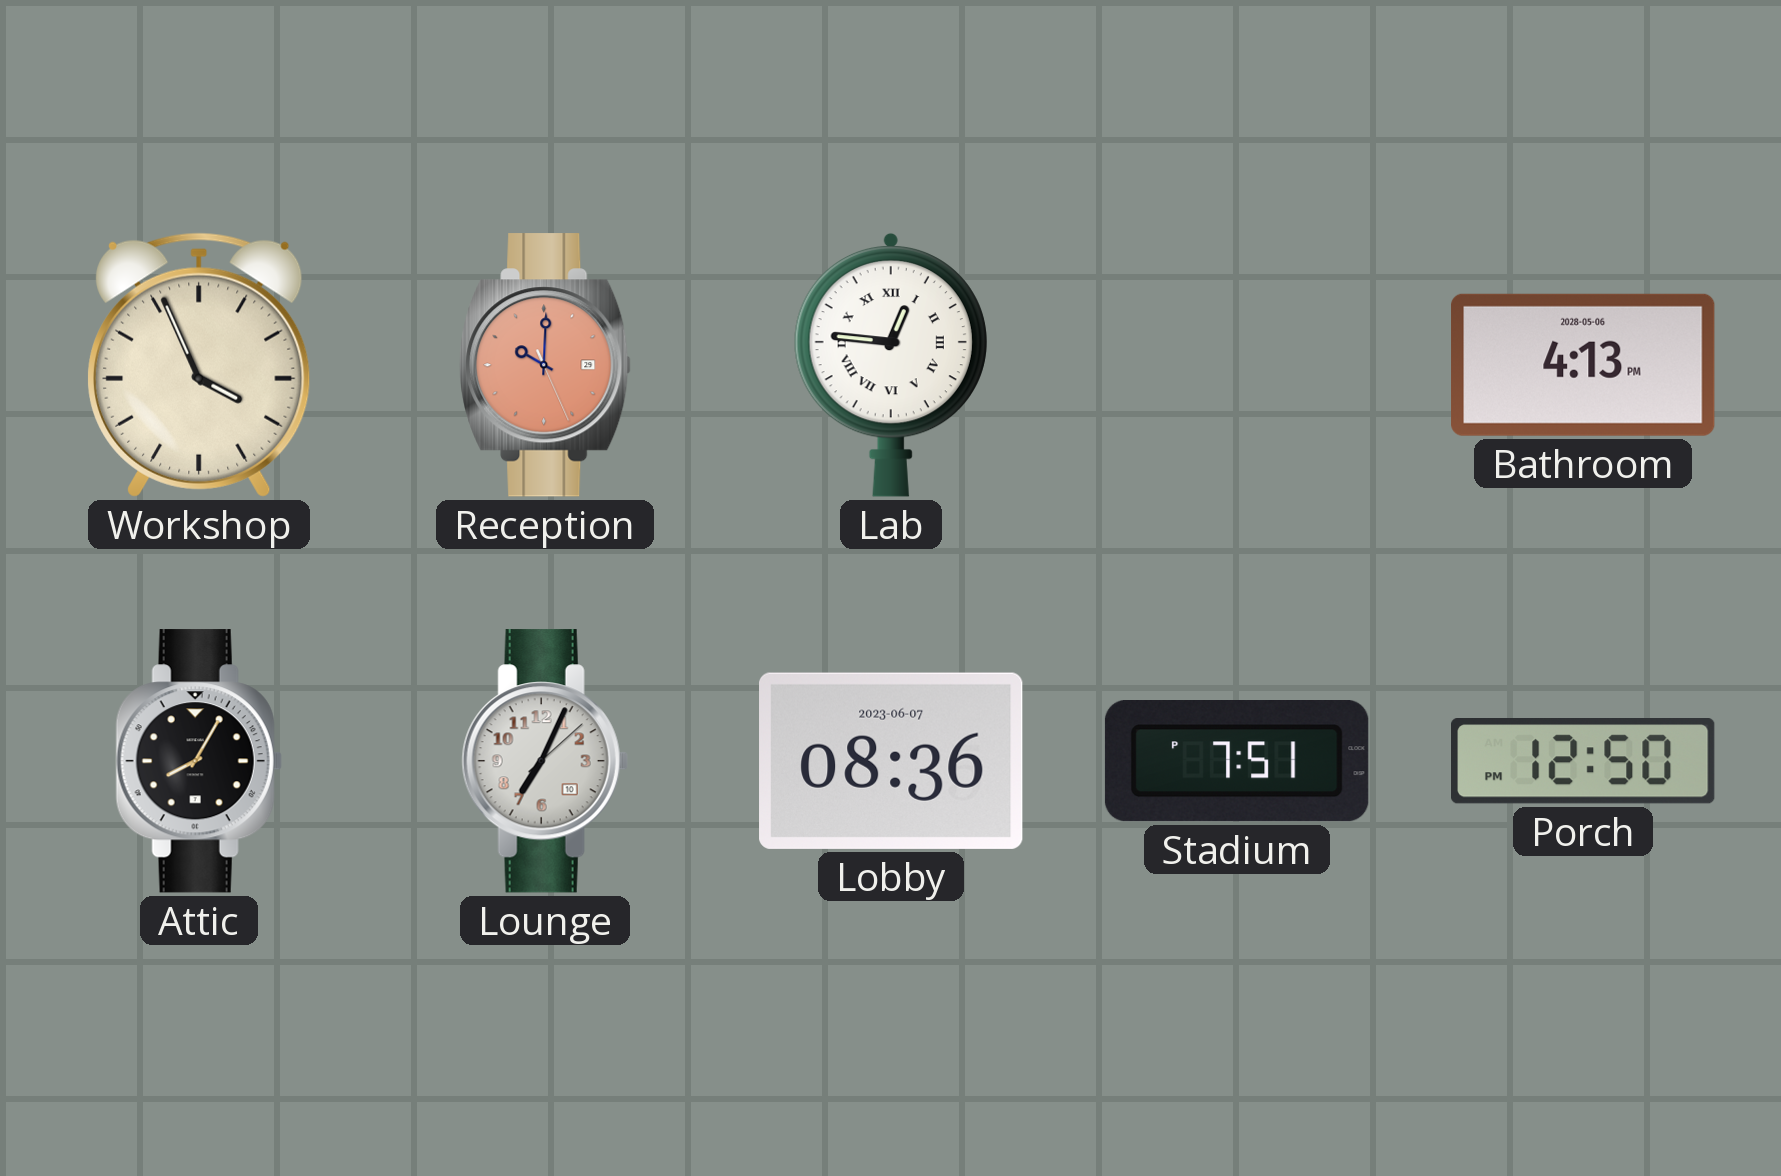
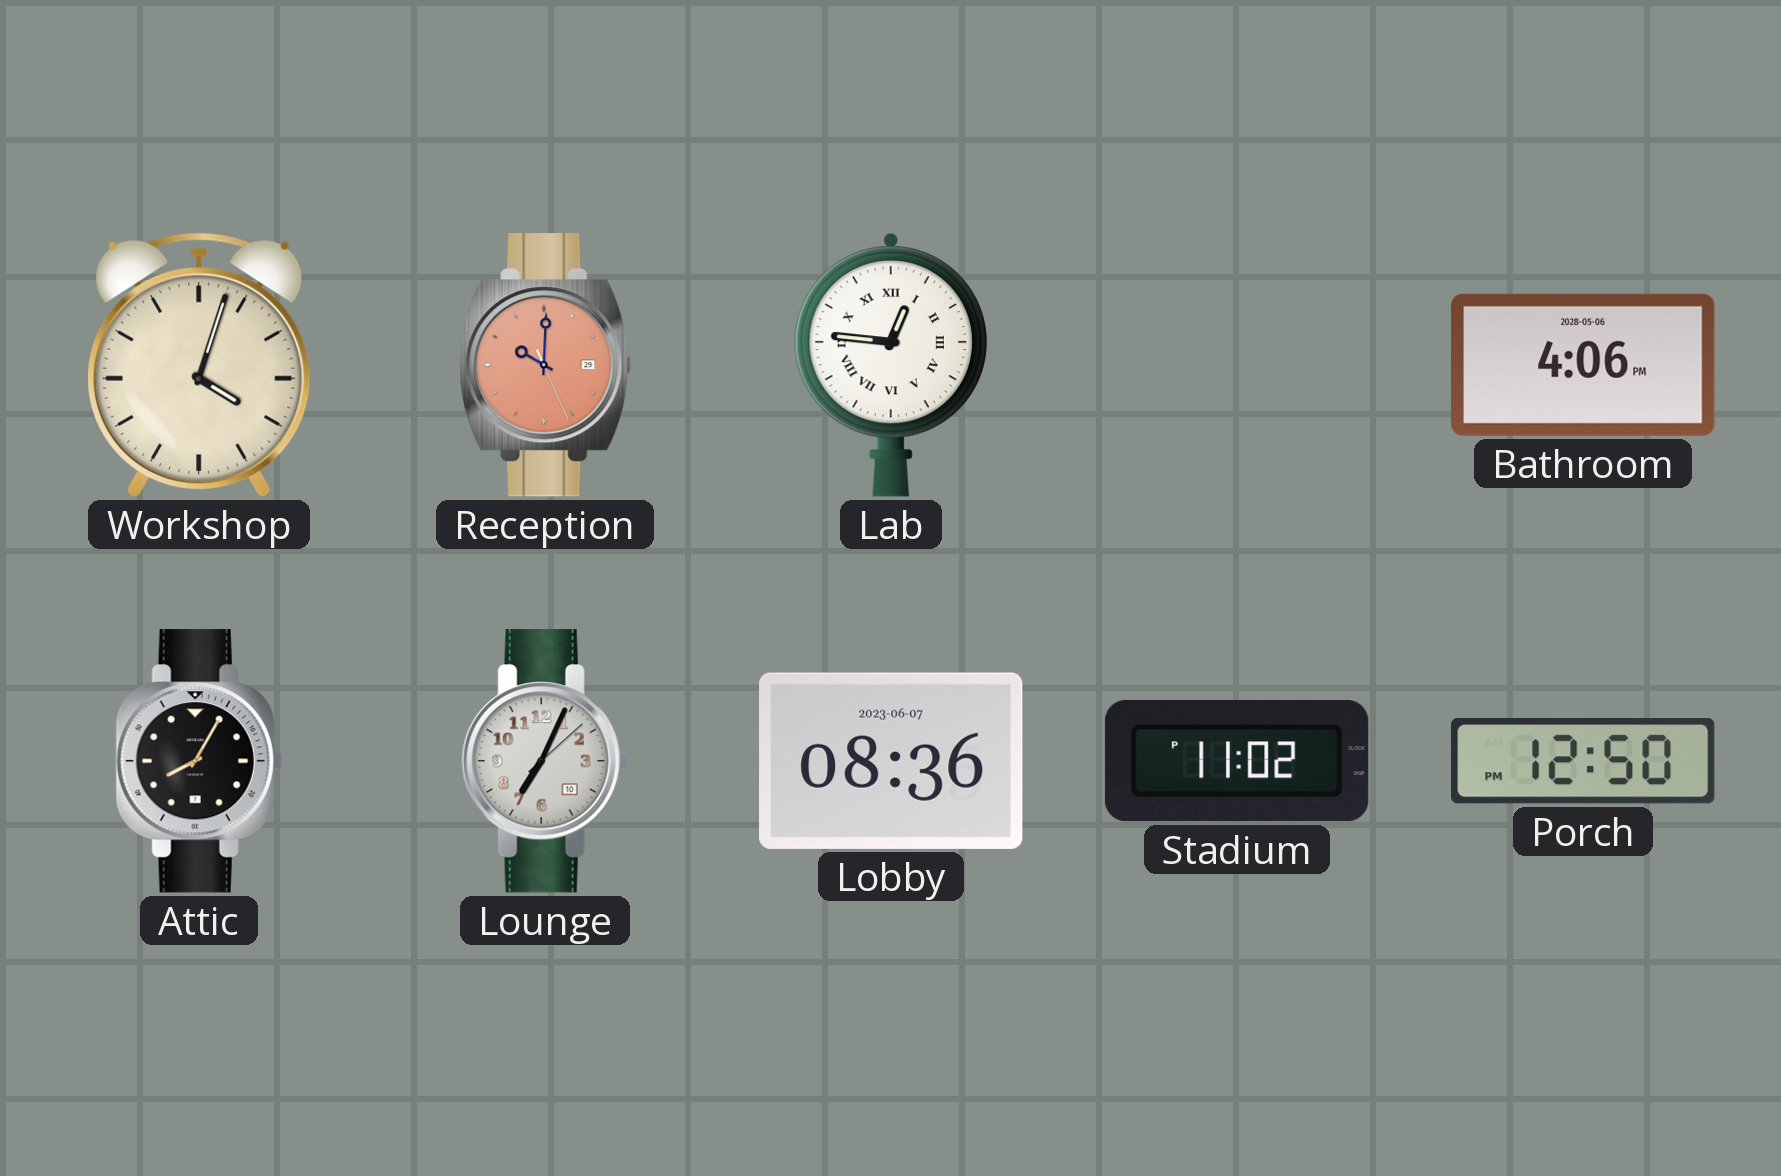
Workshop: 3:56 -> 4:03
Bathroom: 4:13 -> 4:06
Stadium: 7:51 -> 11:02
